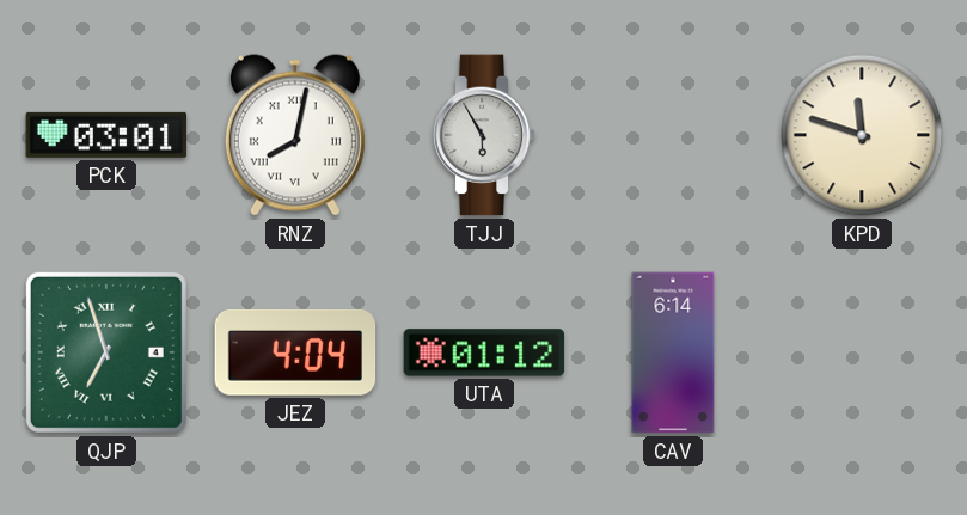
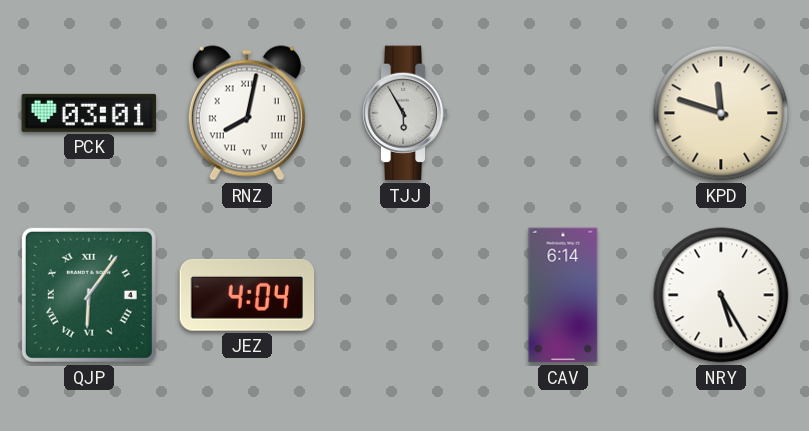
QJP: 6:57 -> 6:06
UTA: 01:12 -> none
NRY: none -> 5:25
